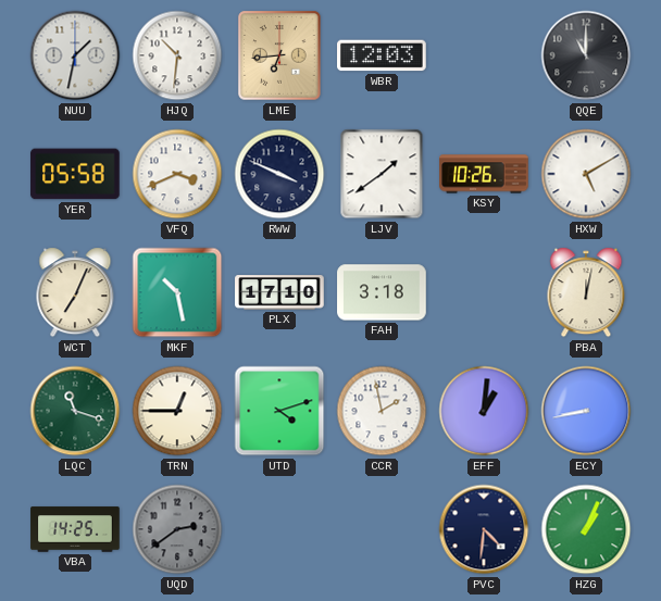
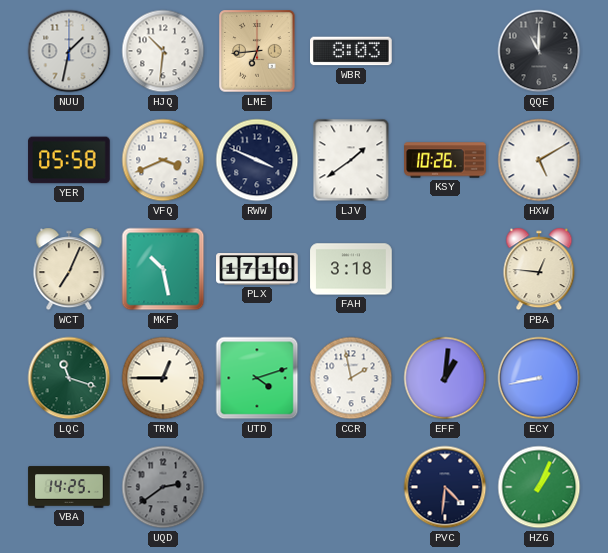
WBR: 12:03 -> 8:03
PBA: 12:02 -> 12:46
